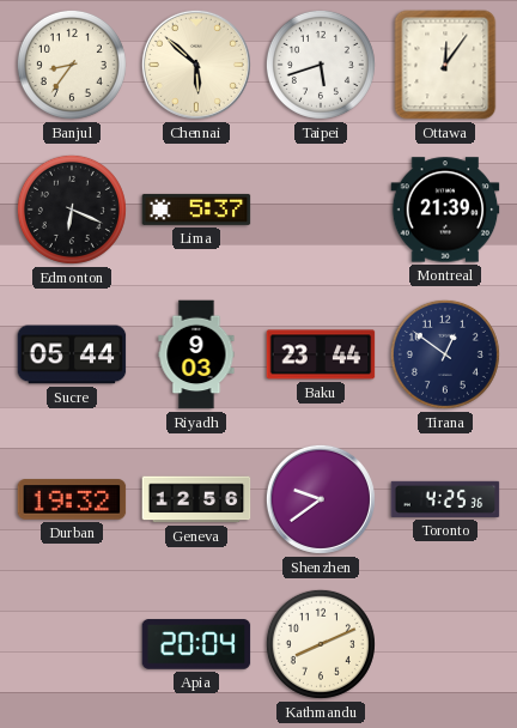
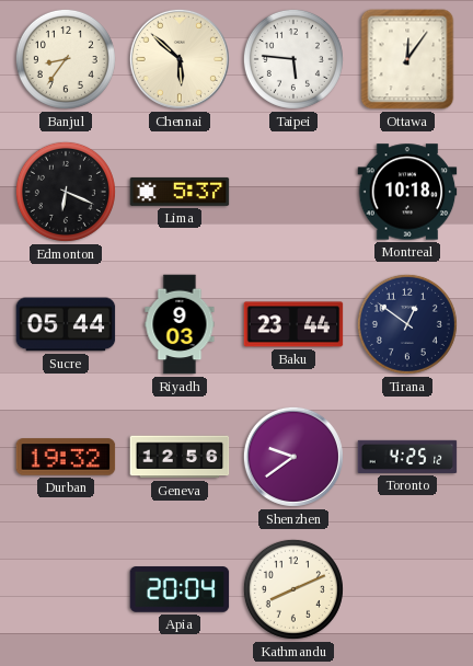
Taipei: 5:42 -> 5:46
Montreal: 21:39 -> 10:18
Toronto: 4:25:36 -> 4:25:12
